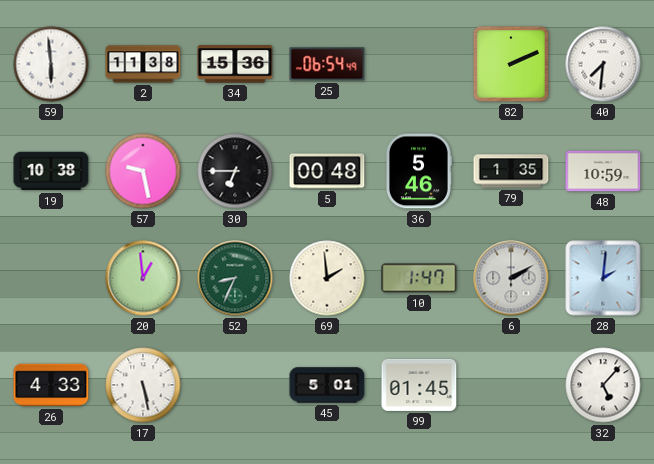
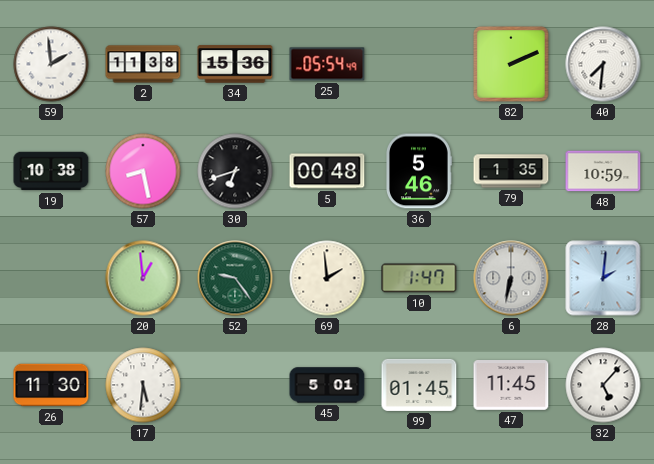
59: 5:59 -> 1:59
25: 06:54 -> 05:54
57: 9:28 -> 8:28
30: 6:45 -> 6:42
52: 8:34 -> 9:24
6: 2:10 -> 6:32
26: 4:33 -> 11:30
17: 5:28 -> 5:31
47: none -> 11:45
